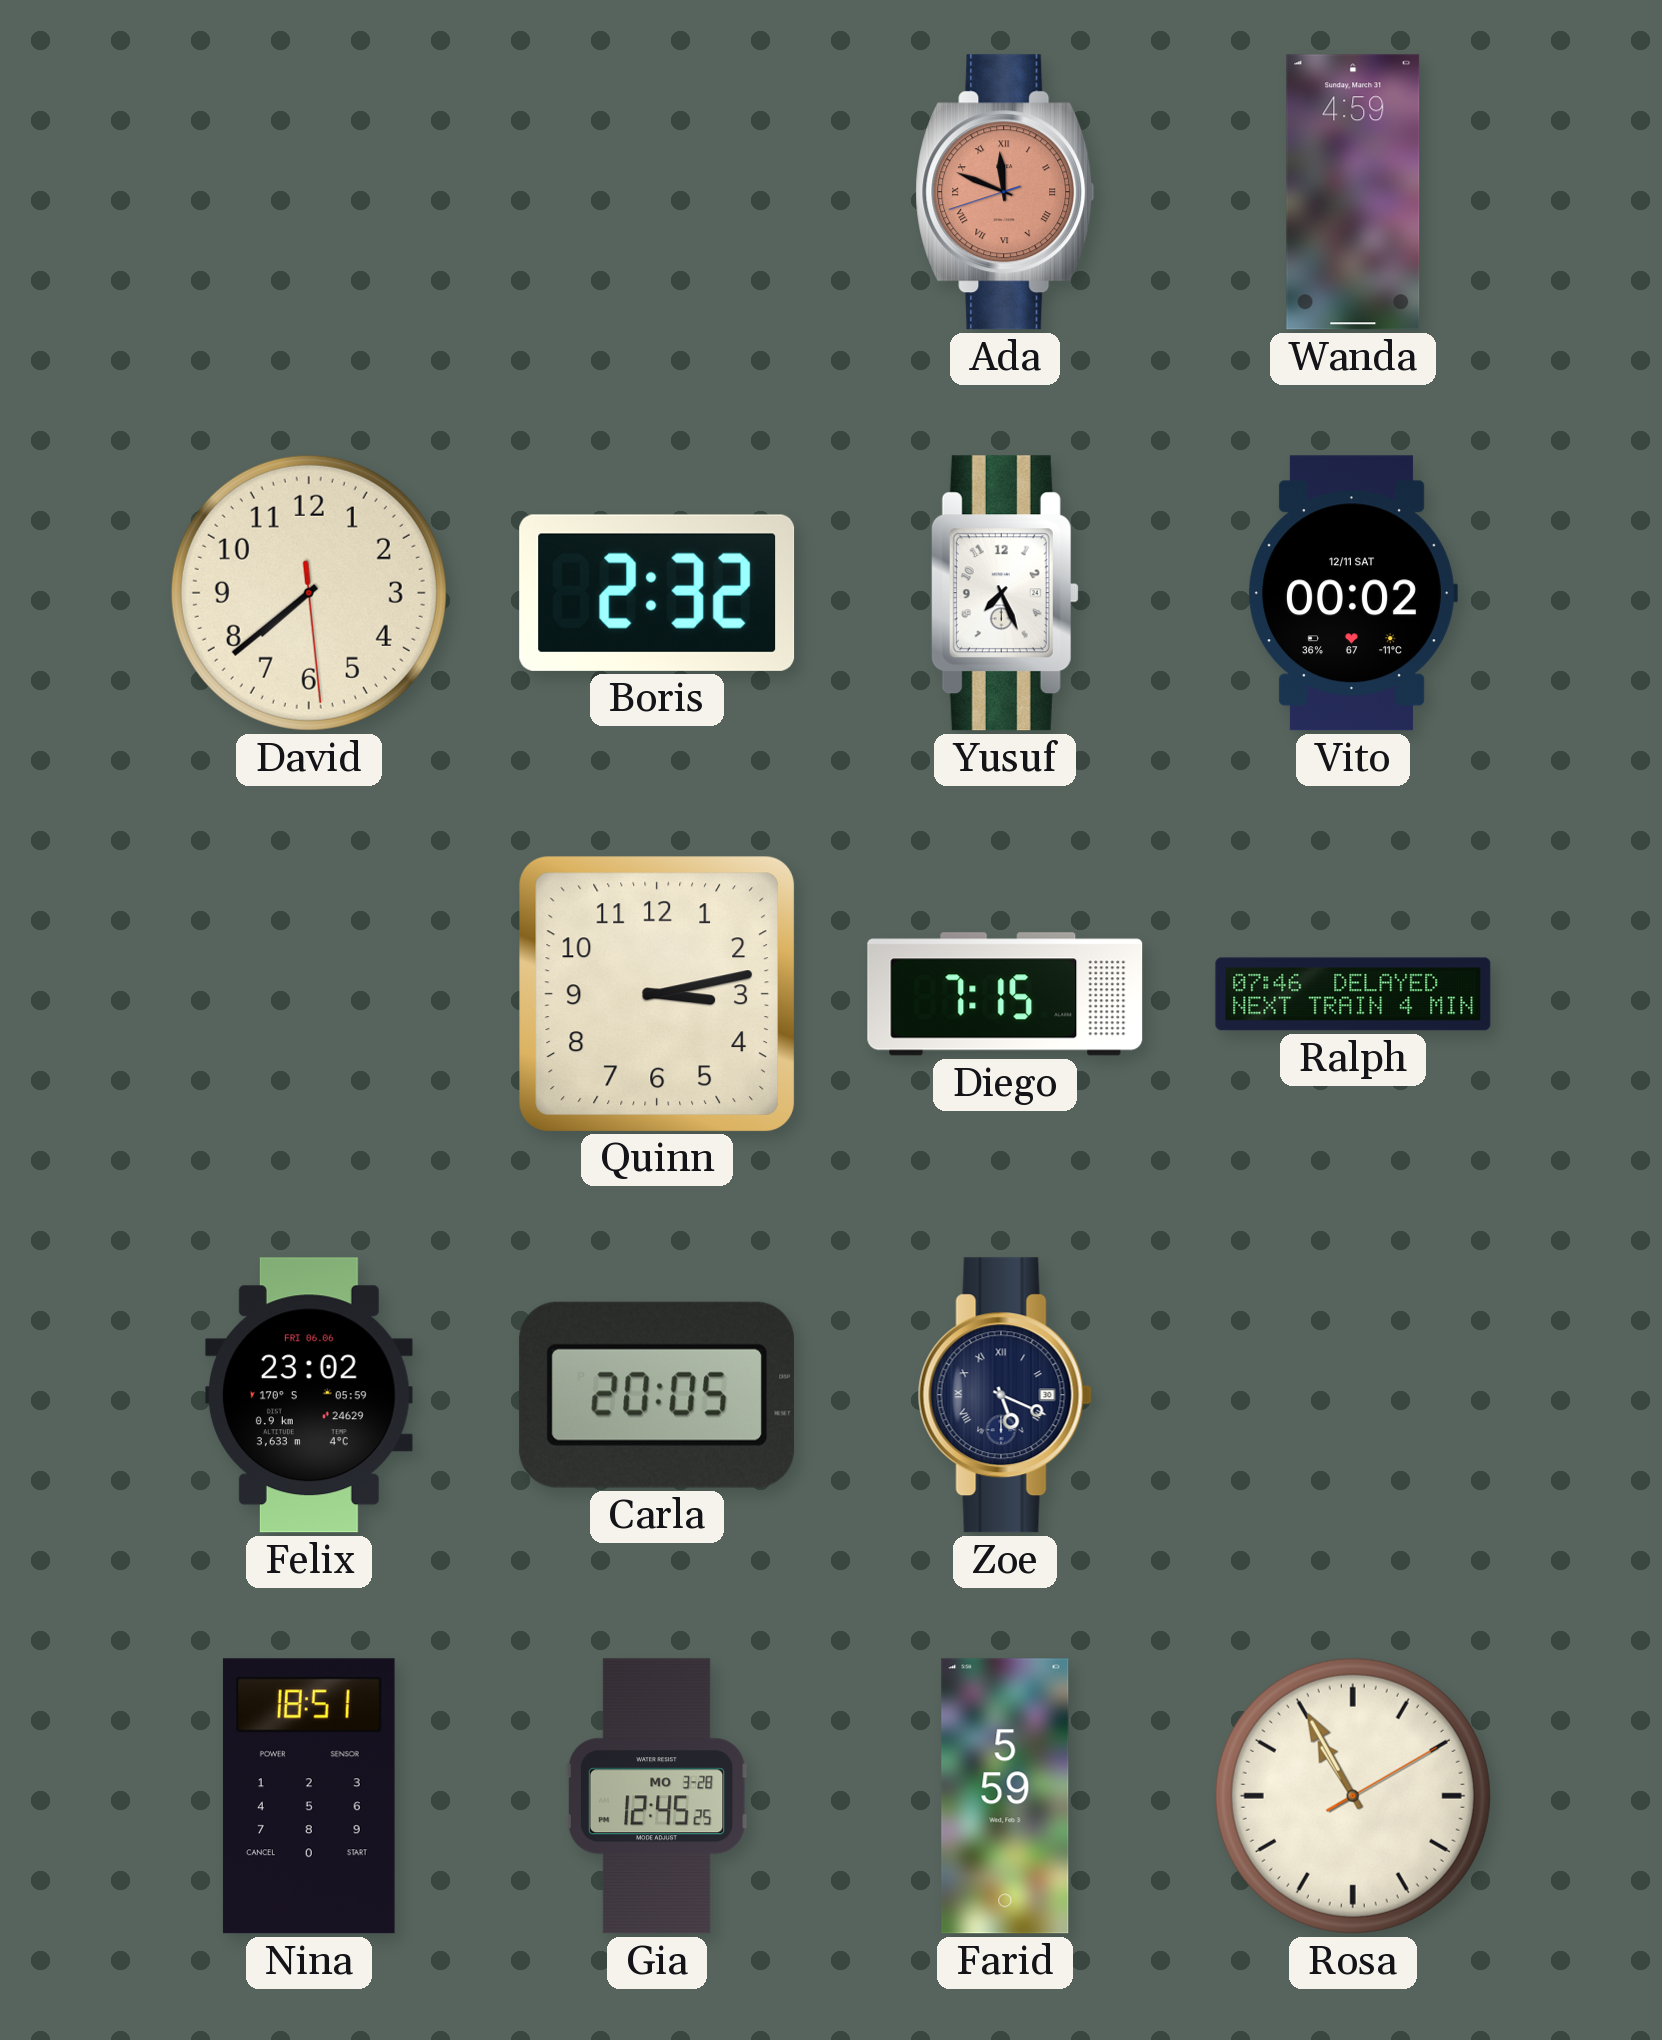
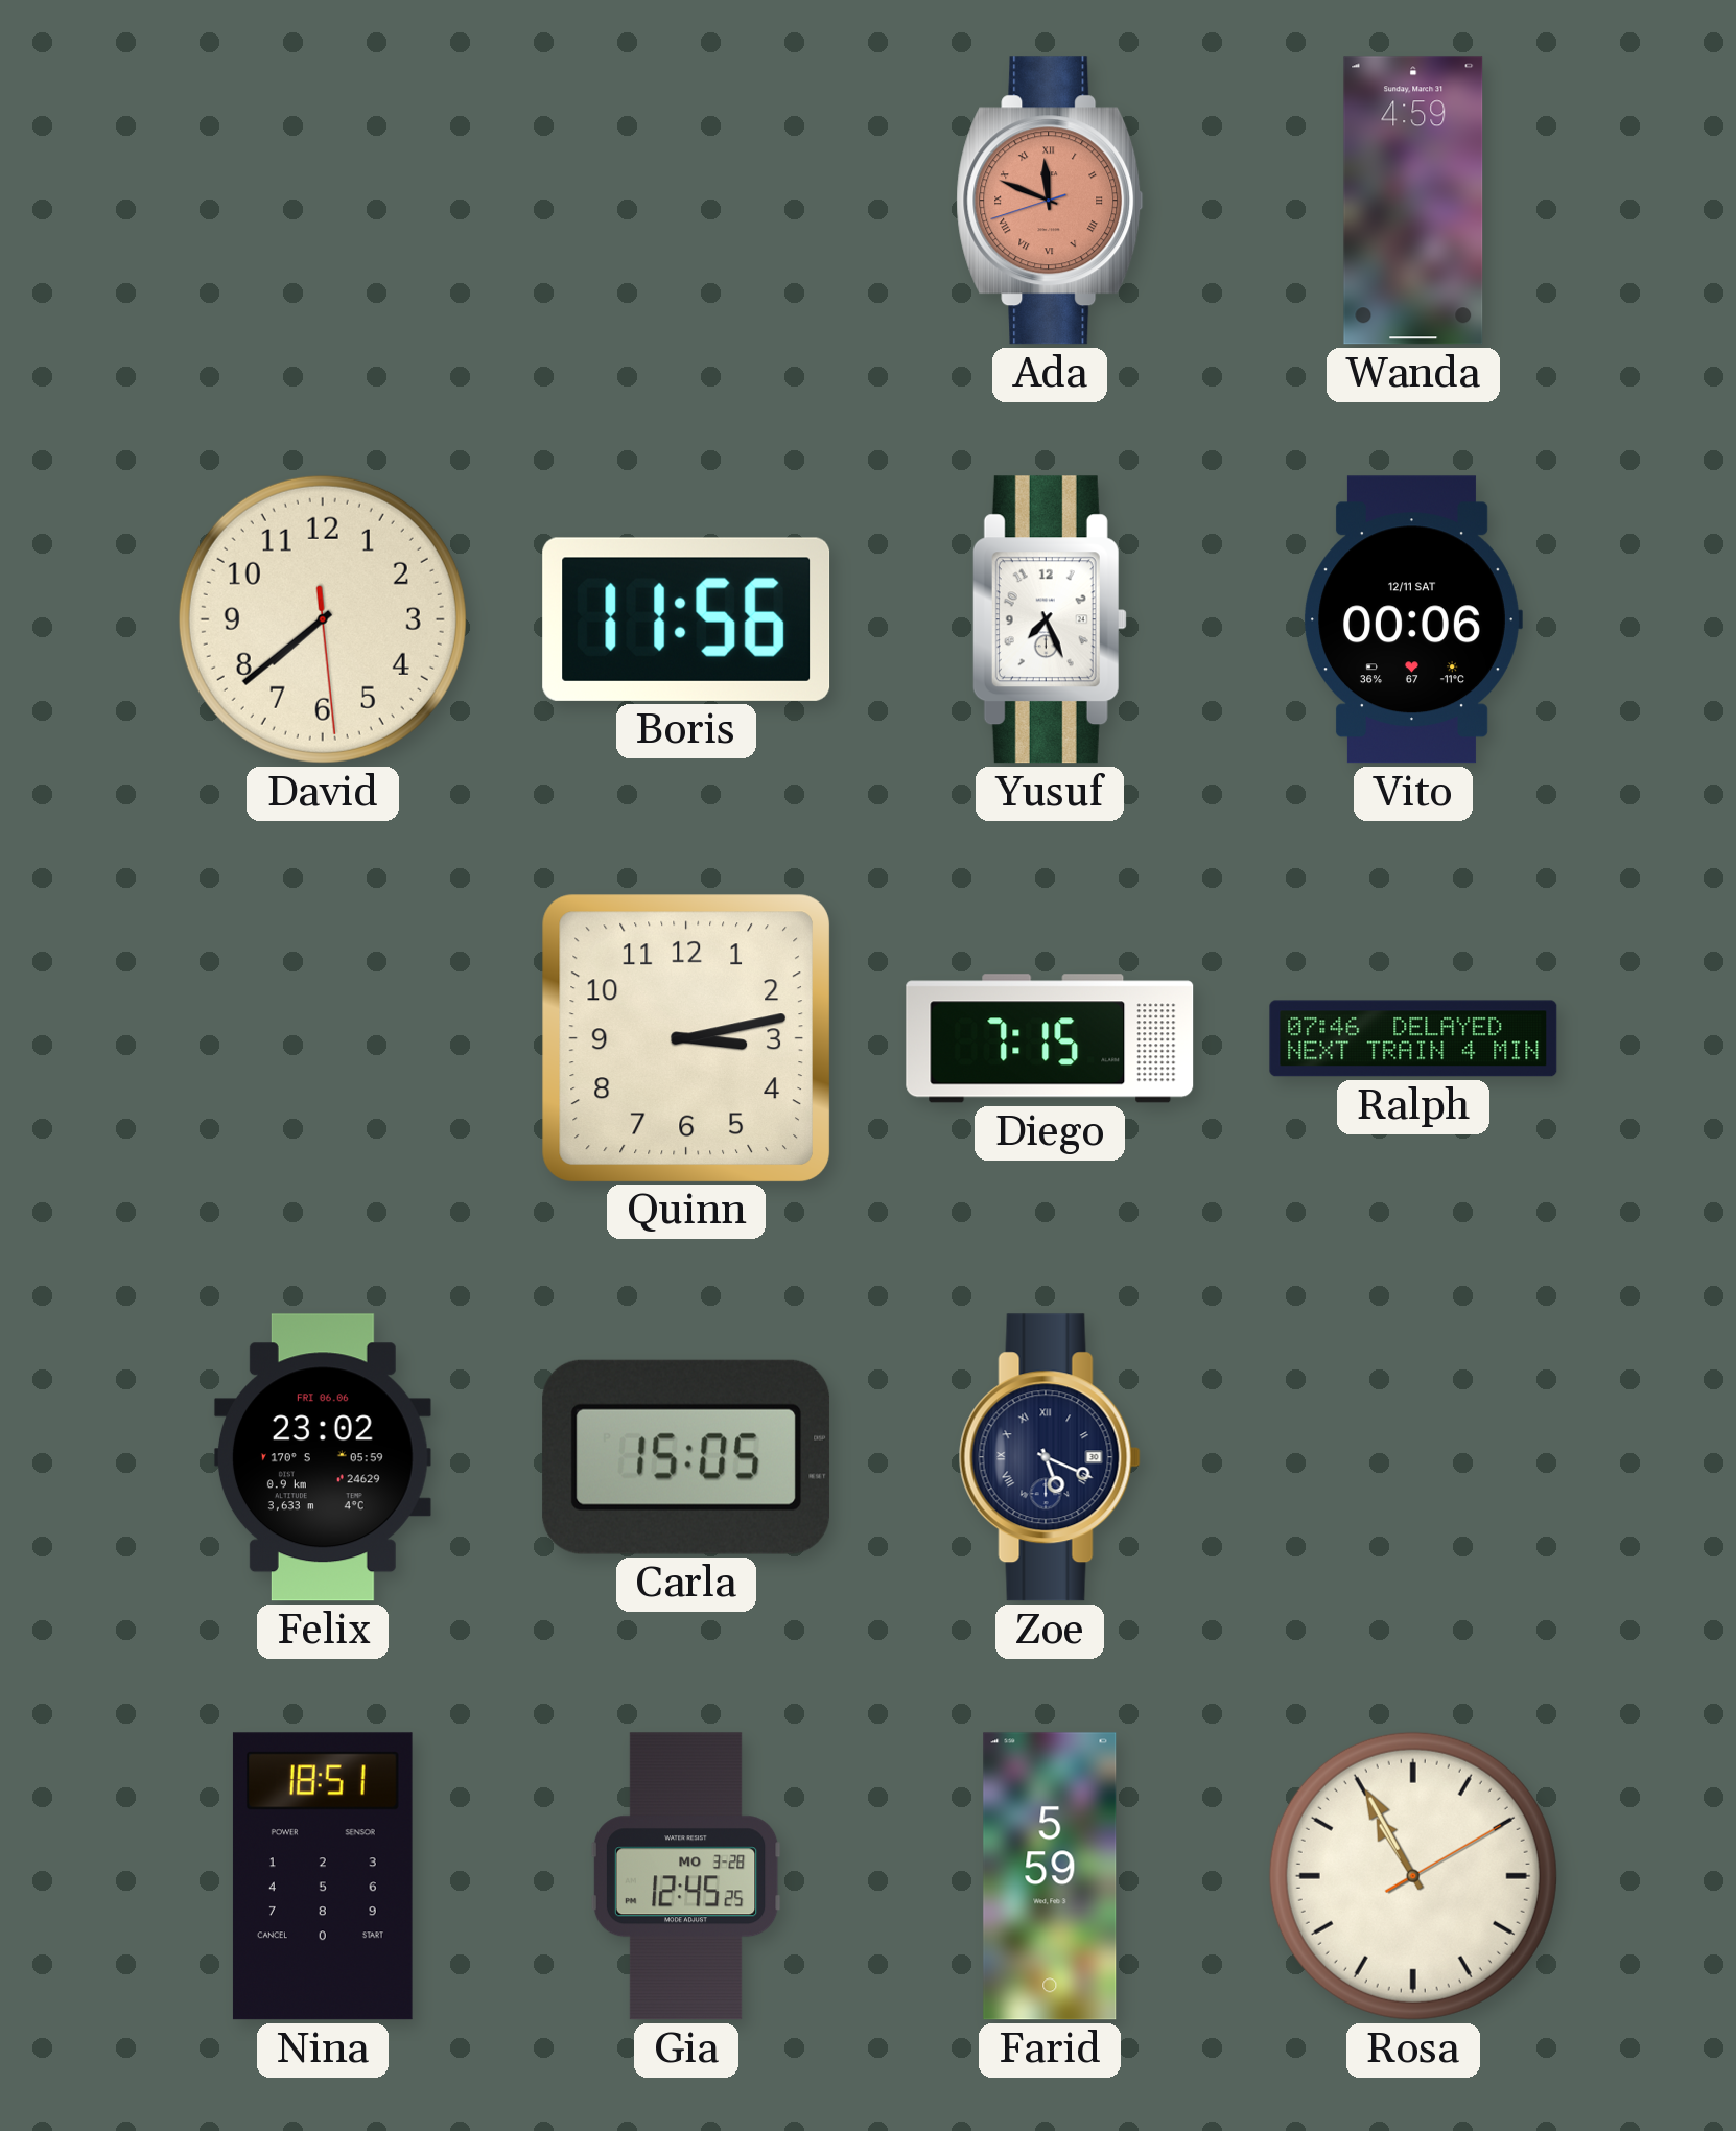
Boris: 2:32 -> 11:56
Vito: 00:02 -> 00:06
Carla: 20:05 -> 15:05
